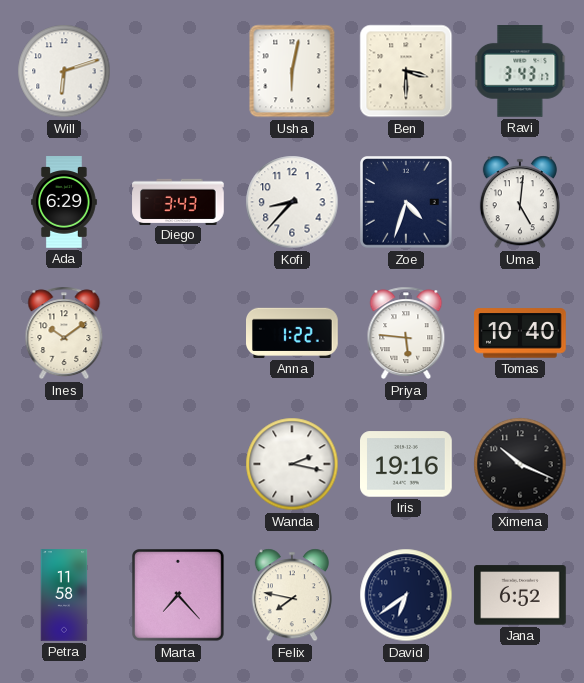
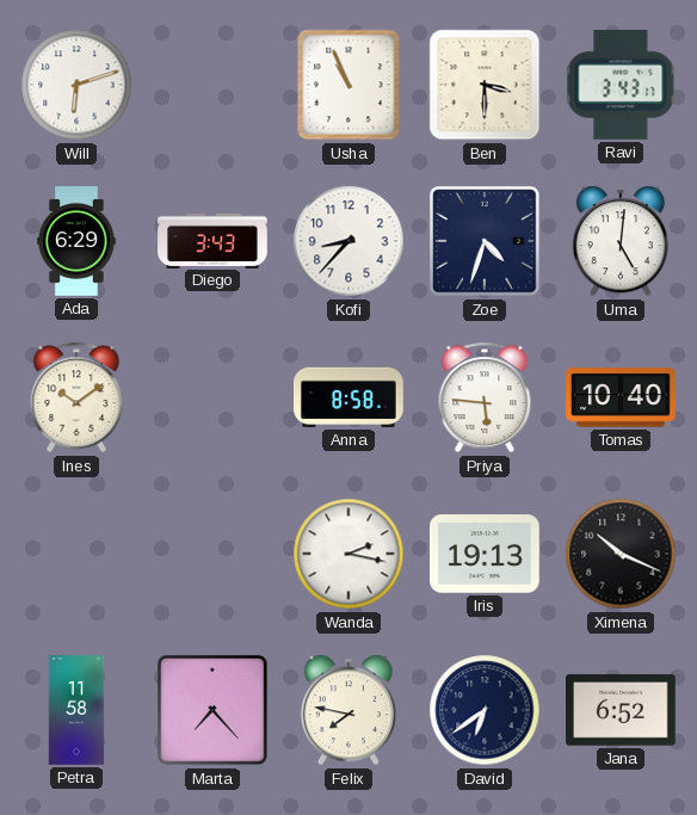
Usha: 6:02 -> 10:56
Anna: 1:22 -> 8:58
Iris: 19:16 -> 19:13
